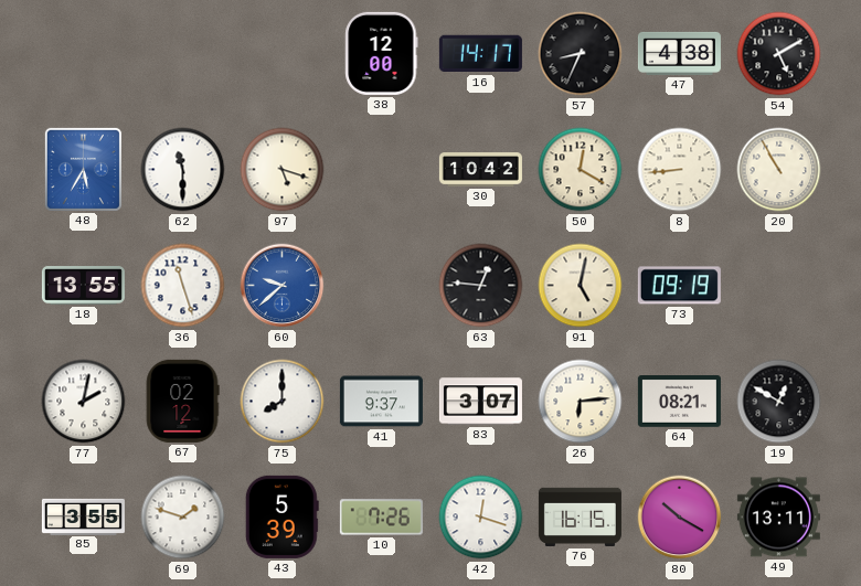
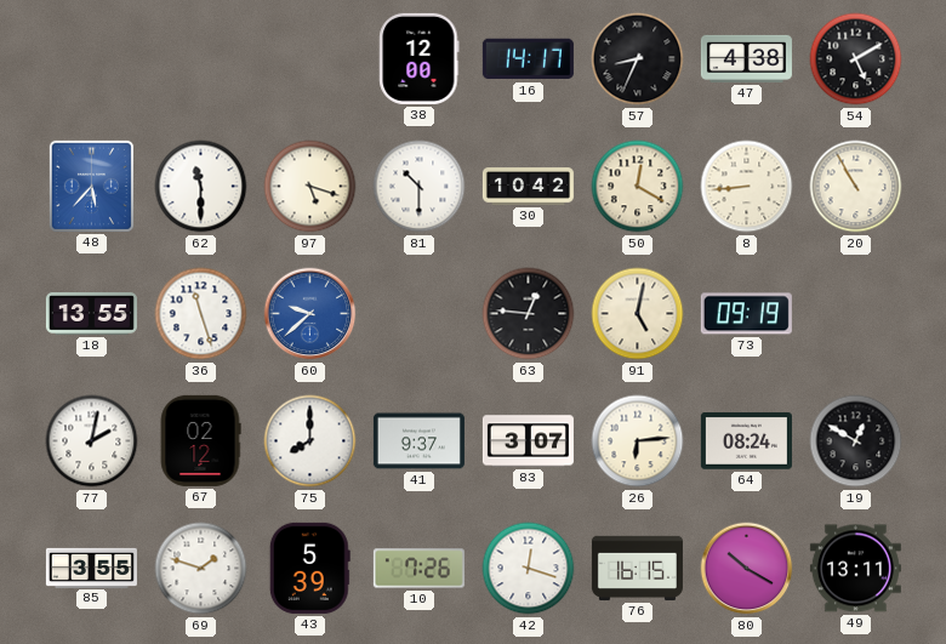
48: 5:35 -> 5:37
81: none -> 10:30
64: 08:21 -> 08:24
